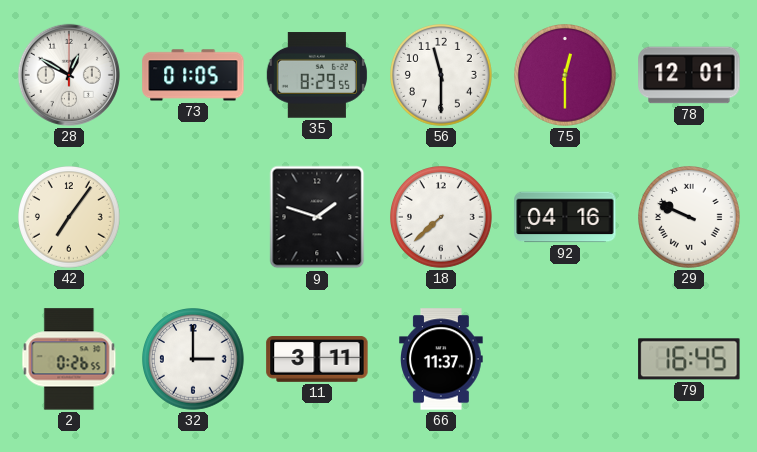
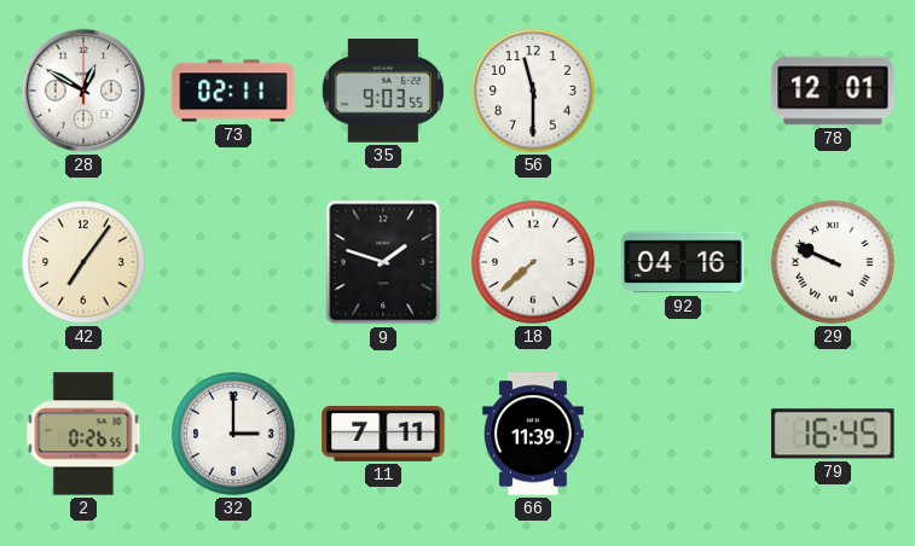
73: 01:05 -> 02:11
35: 8:29 -> 9:03
75: 12:30 -> none
11: 3:11 -> 7:11
66: 11:37 -> 11:39
